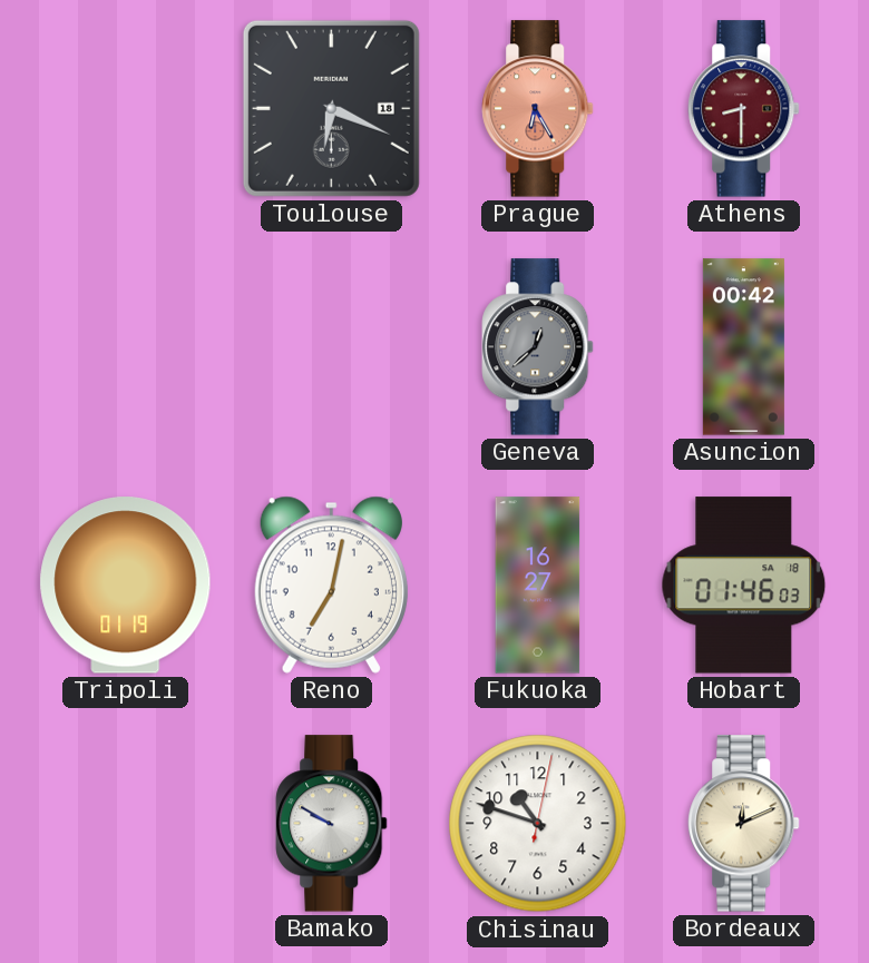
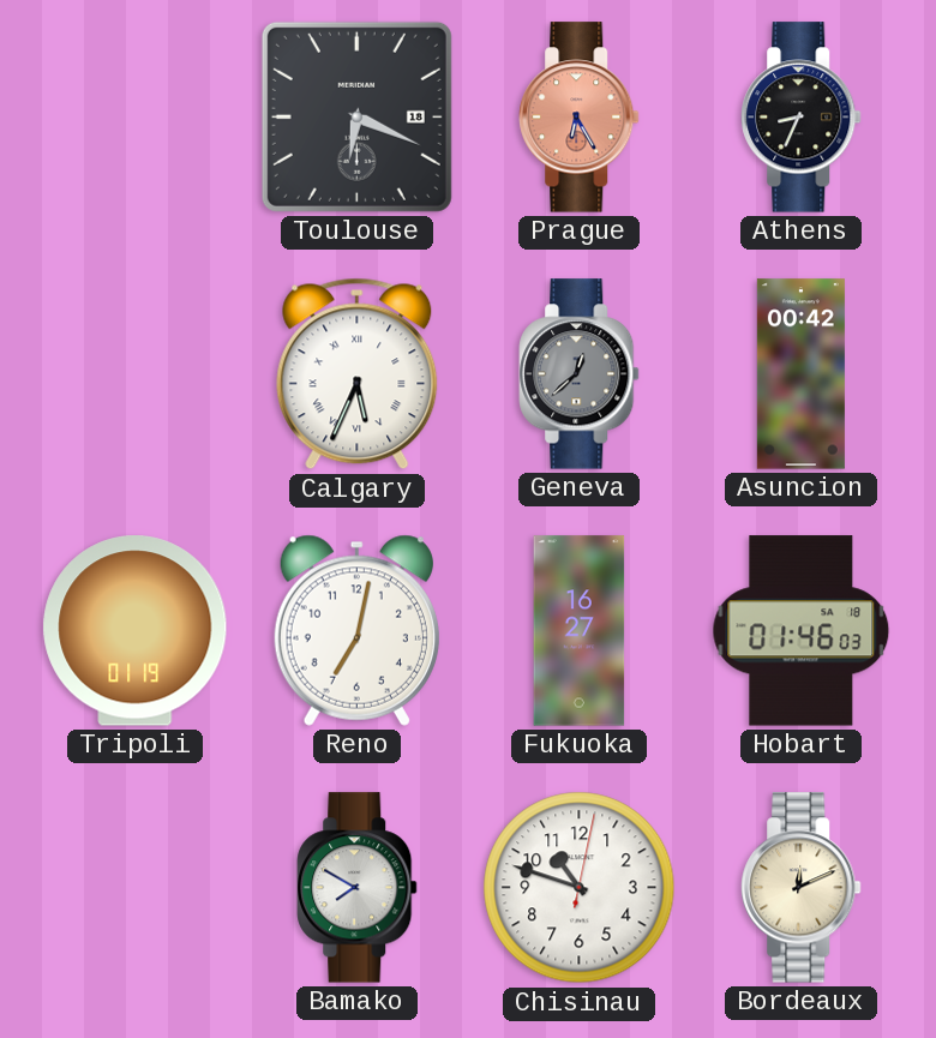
Athens: 8:30 -> 8:34
Athens dial: burgundy -> black
Calgary: none -> 5:34
Bamako: 9:50 -> 7:50
